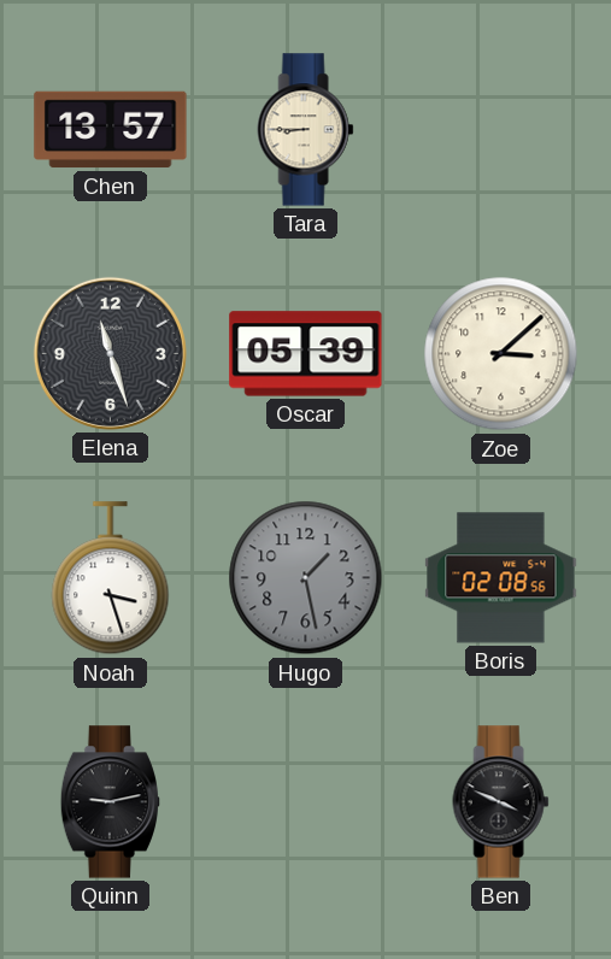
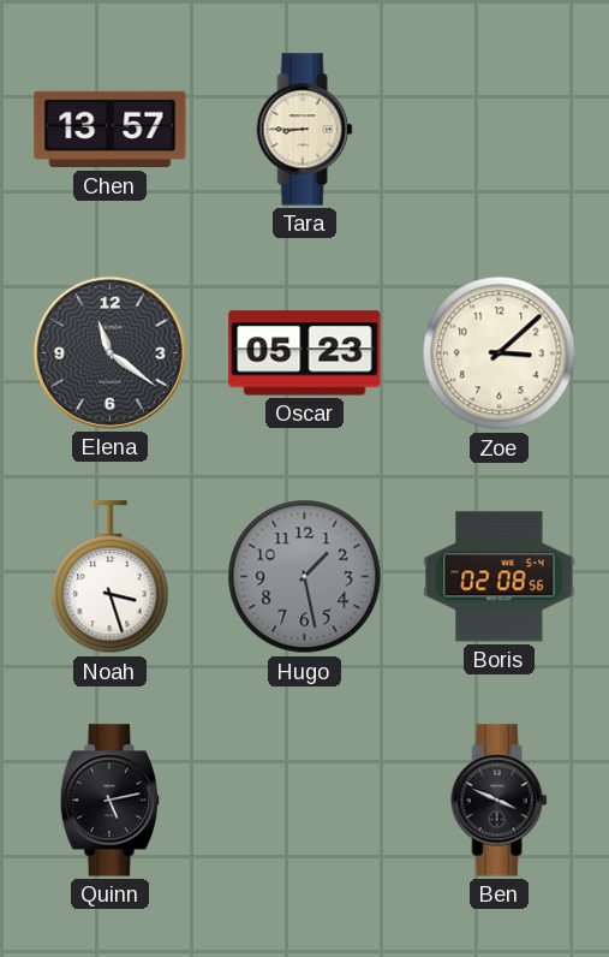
Elena: 11:27 -> 11:21
Oscar: 05:39 -> 05:23
Quinn: 9:13 -> 5:13
